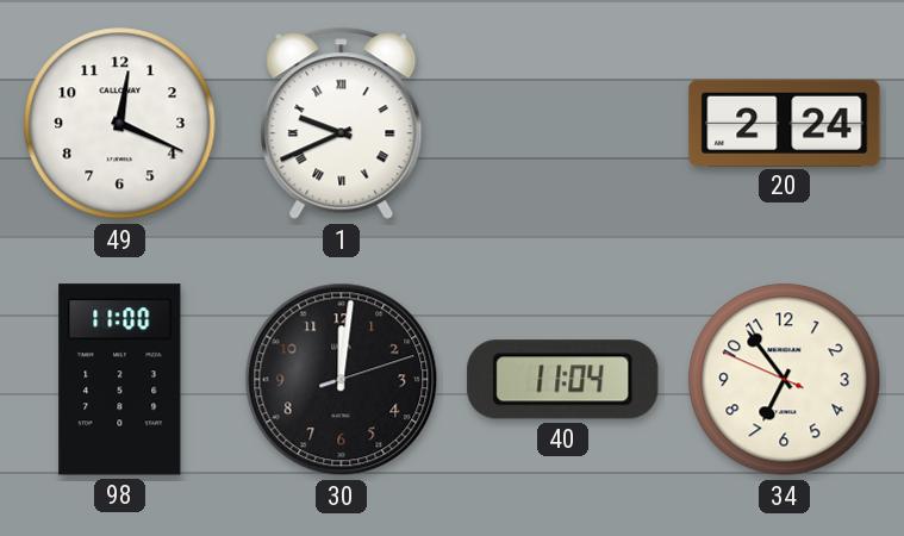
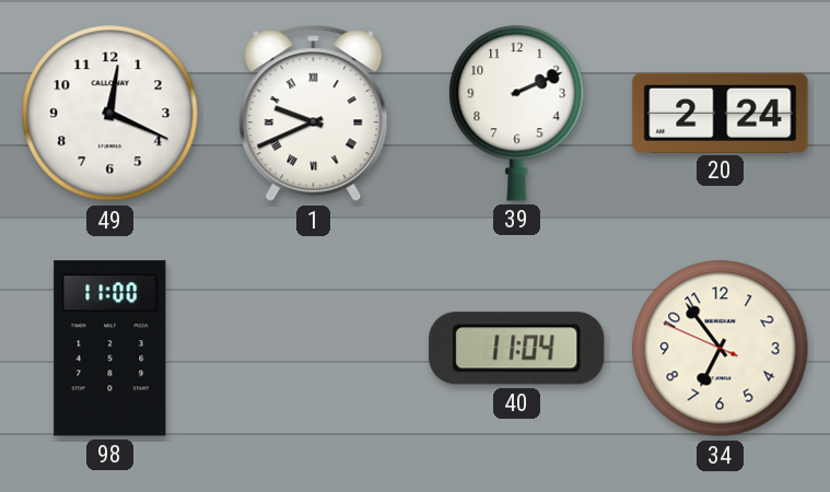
39: none -> 2:11
30: 12:01 -> none
